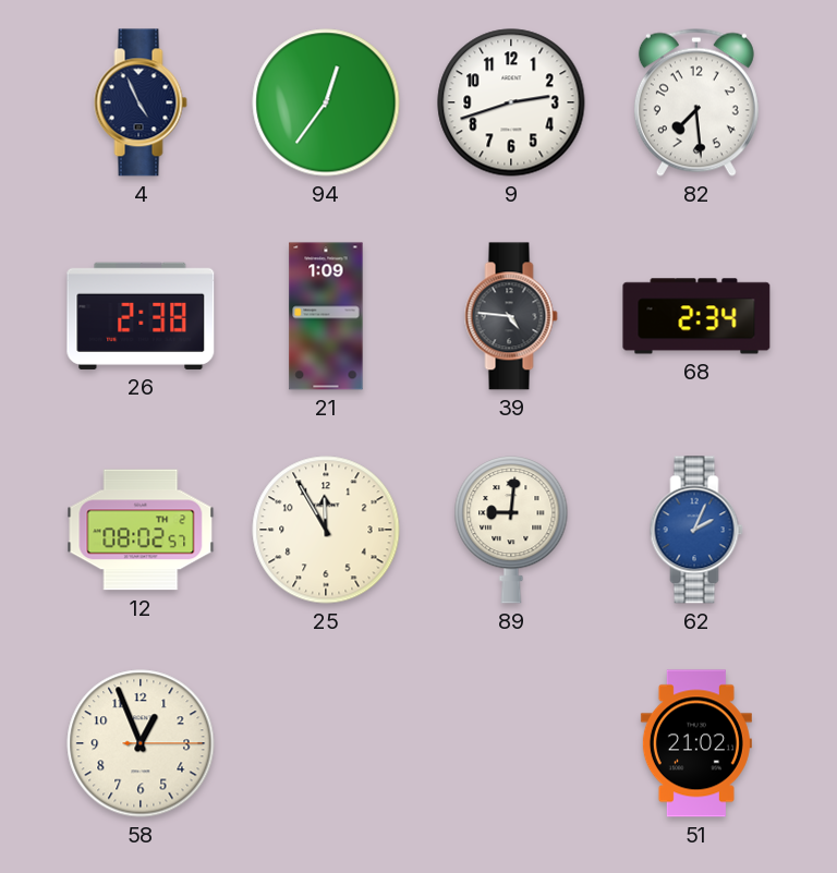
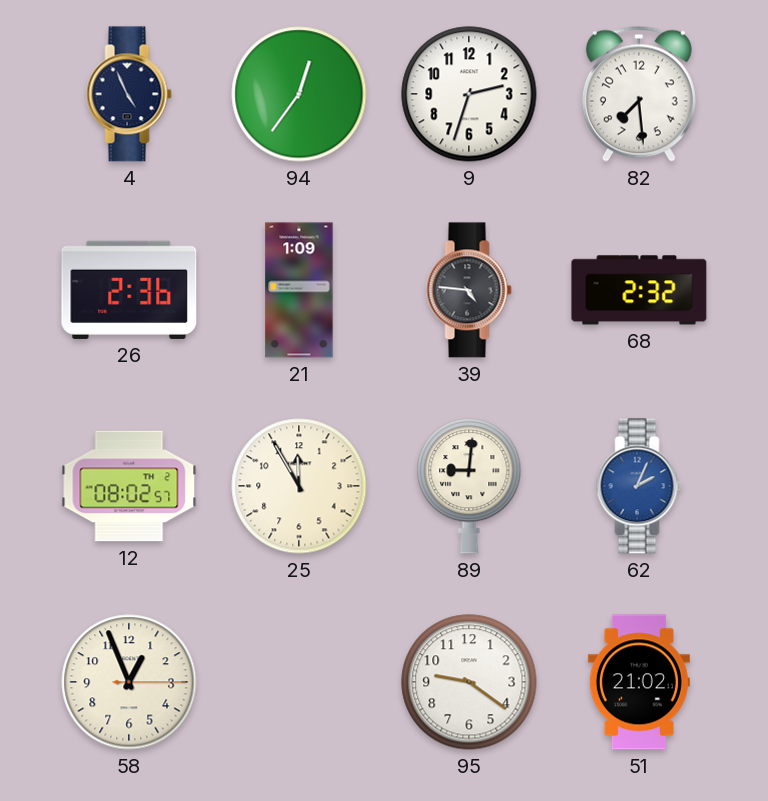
9: 2:42 -> 2:33
26: 2:38 -> 2:36
68: 2:34 -> 2:32
95: none -> 9:21
